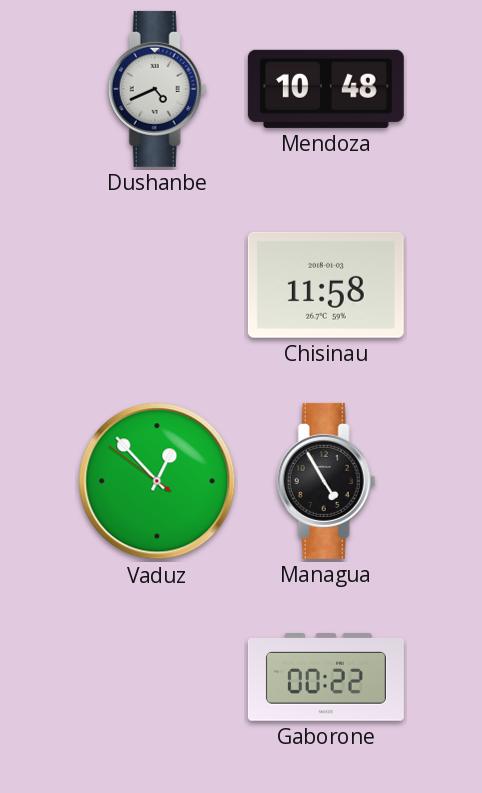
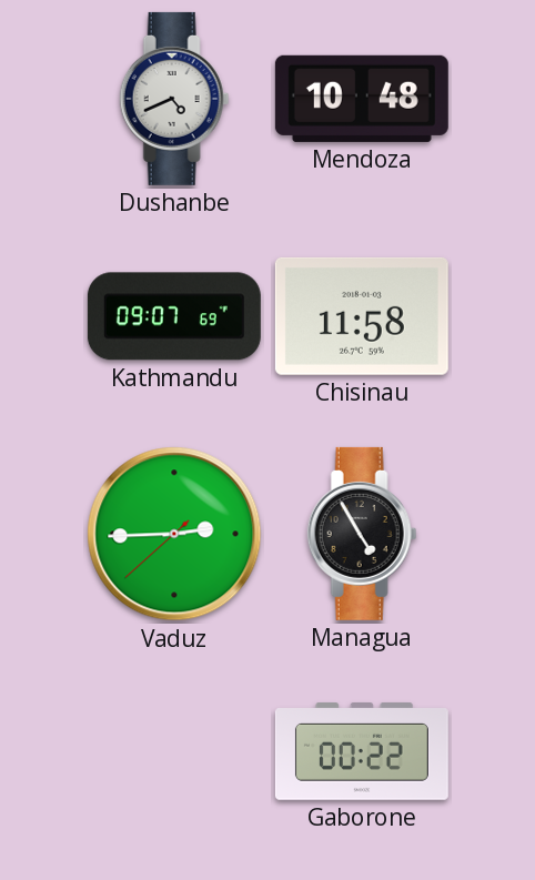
Kathmandu: none -> 09:07
Vaduz: 12:52 -> 2:44
